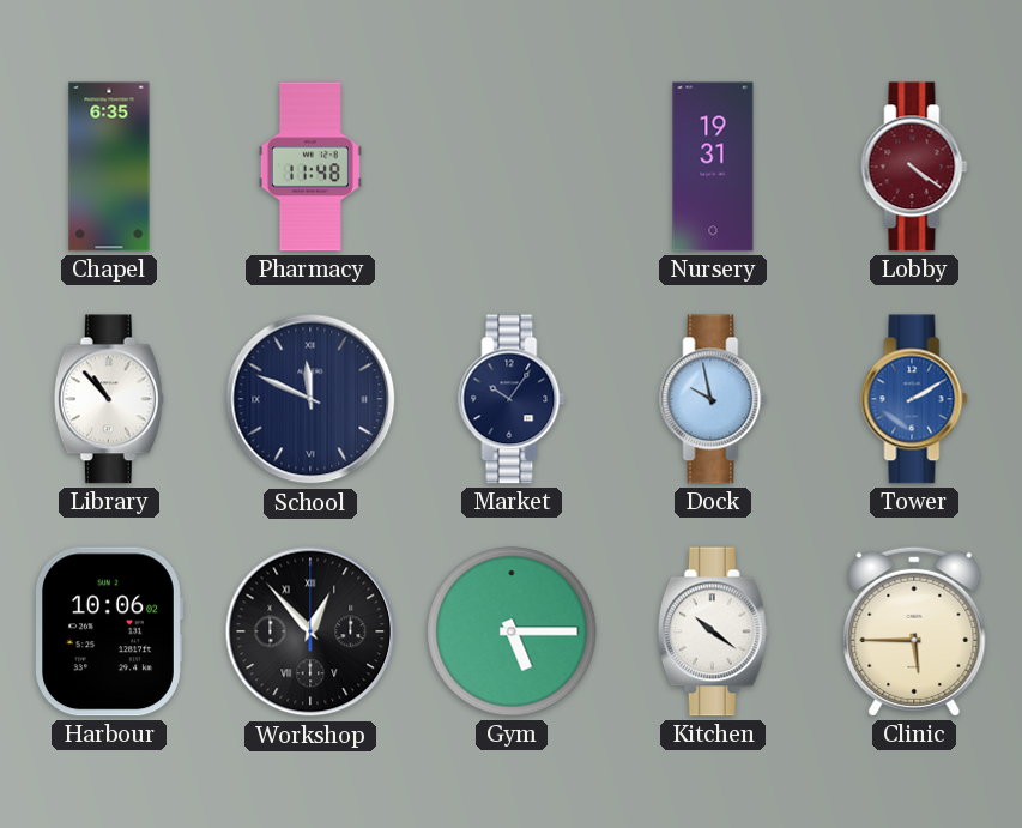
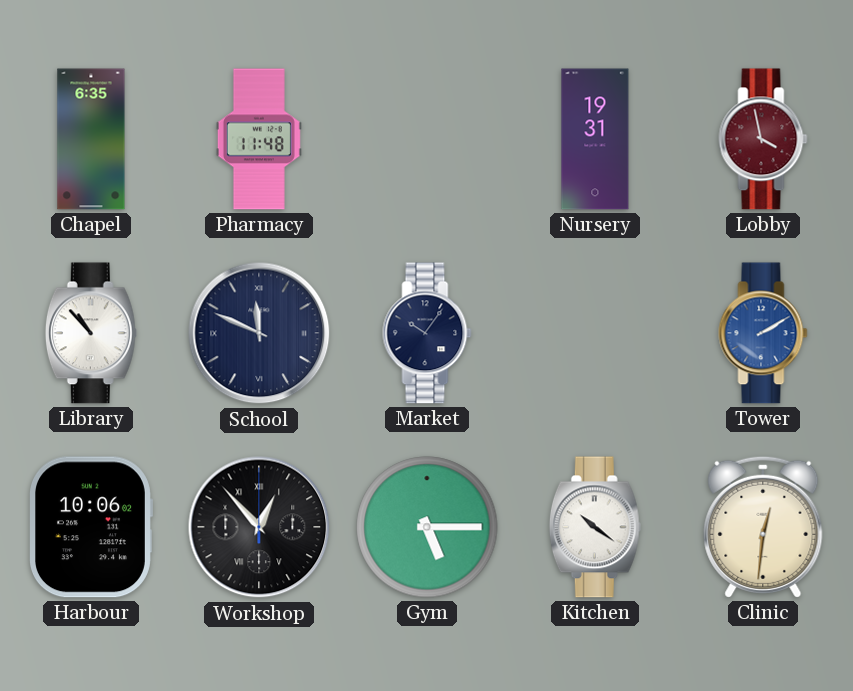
Lobby: 4:21 -> 3:58
Dock: 9:58 -> none
Clinic: 5:45 -> 12:31
